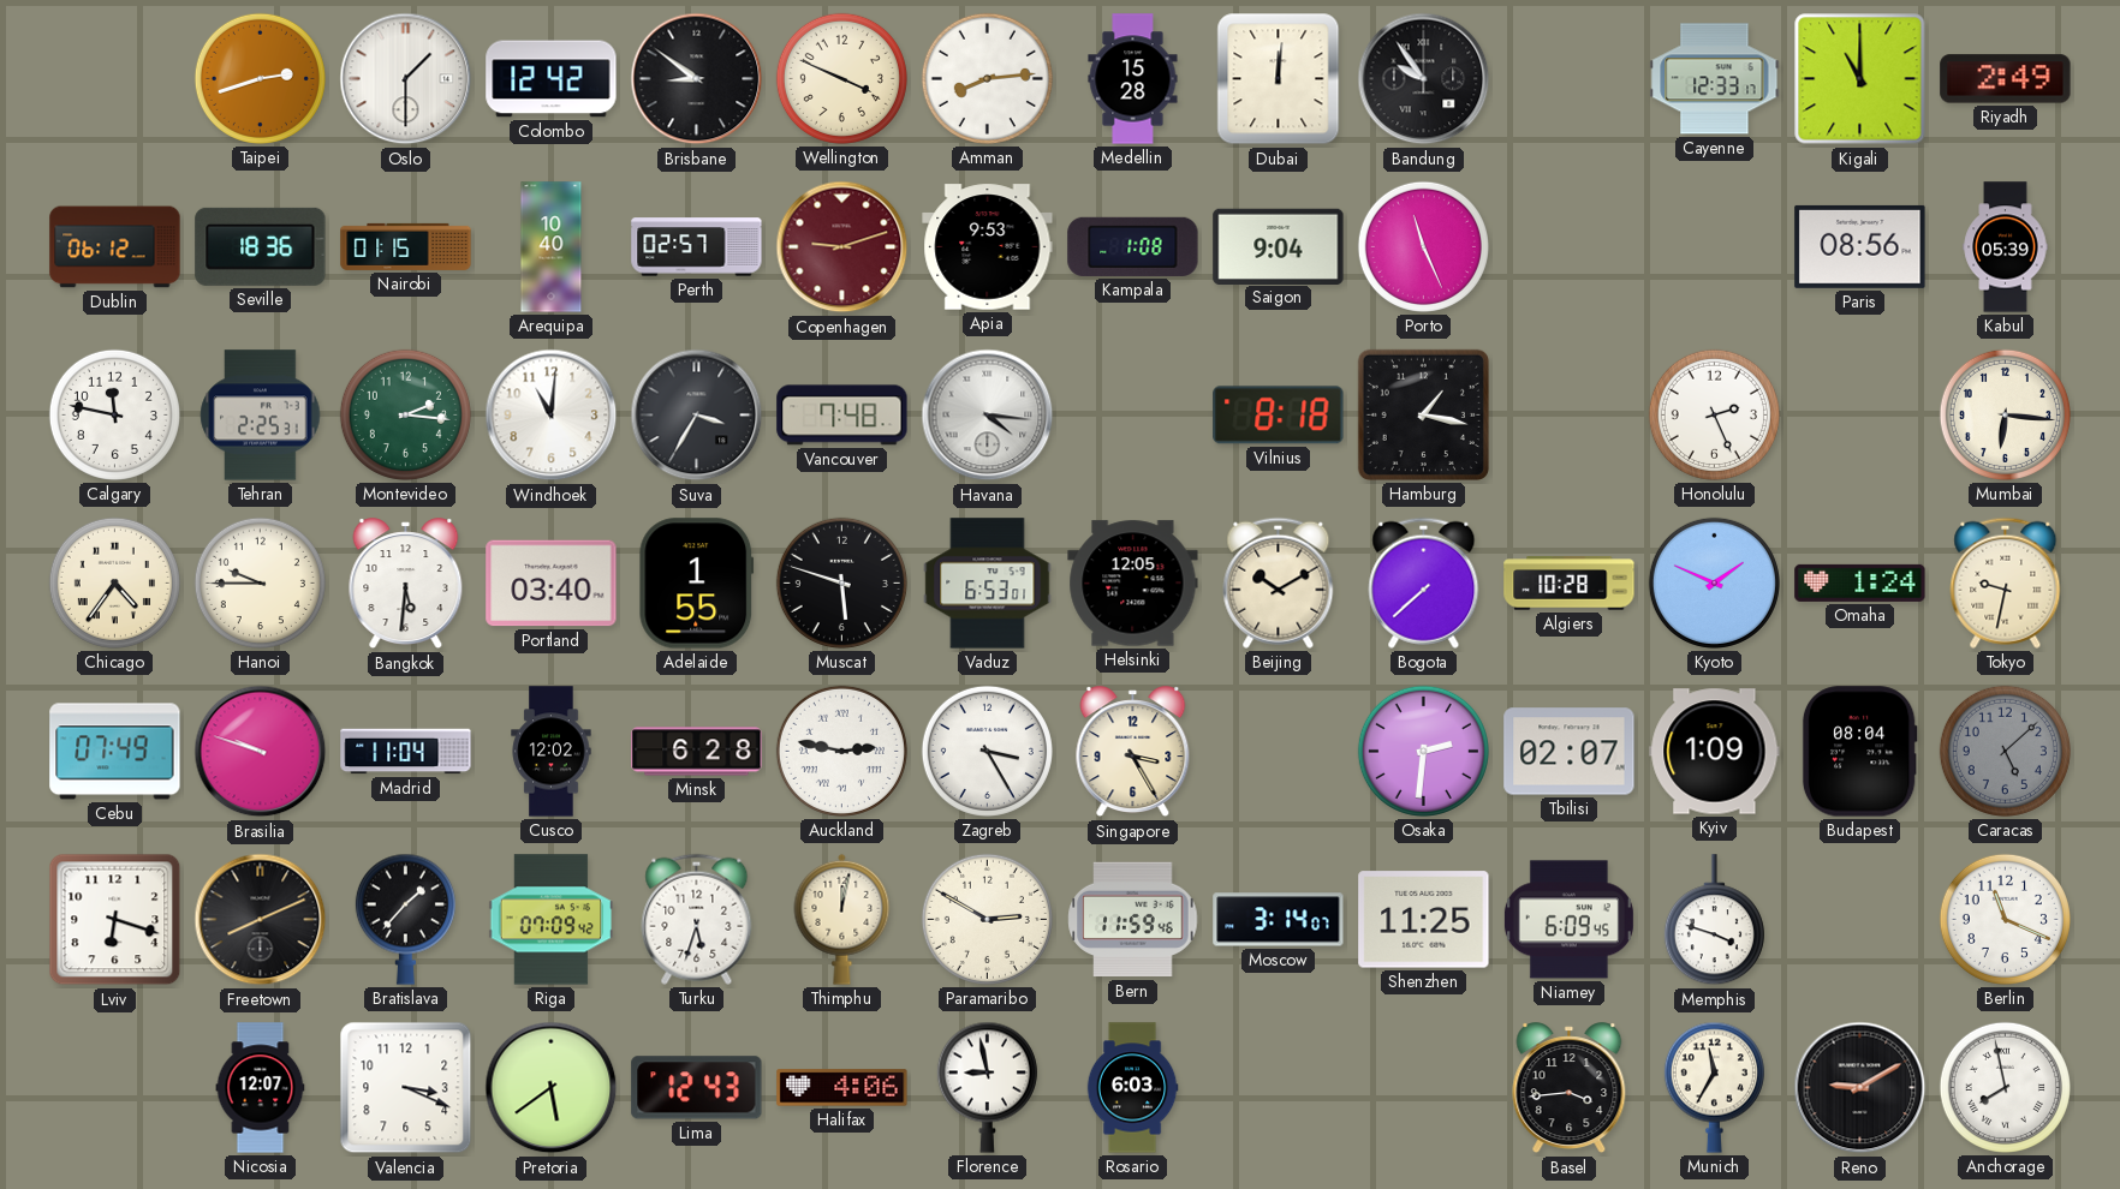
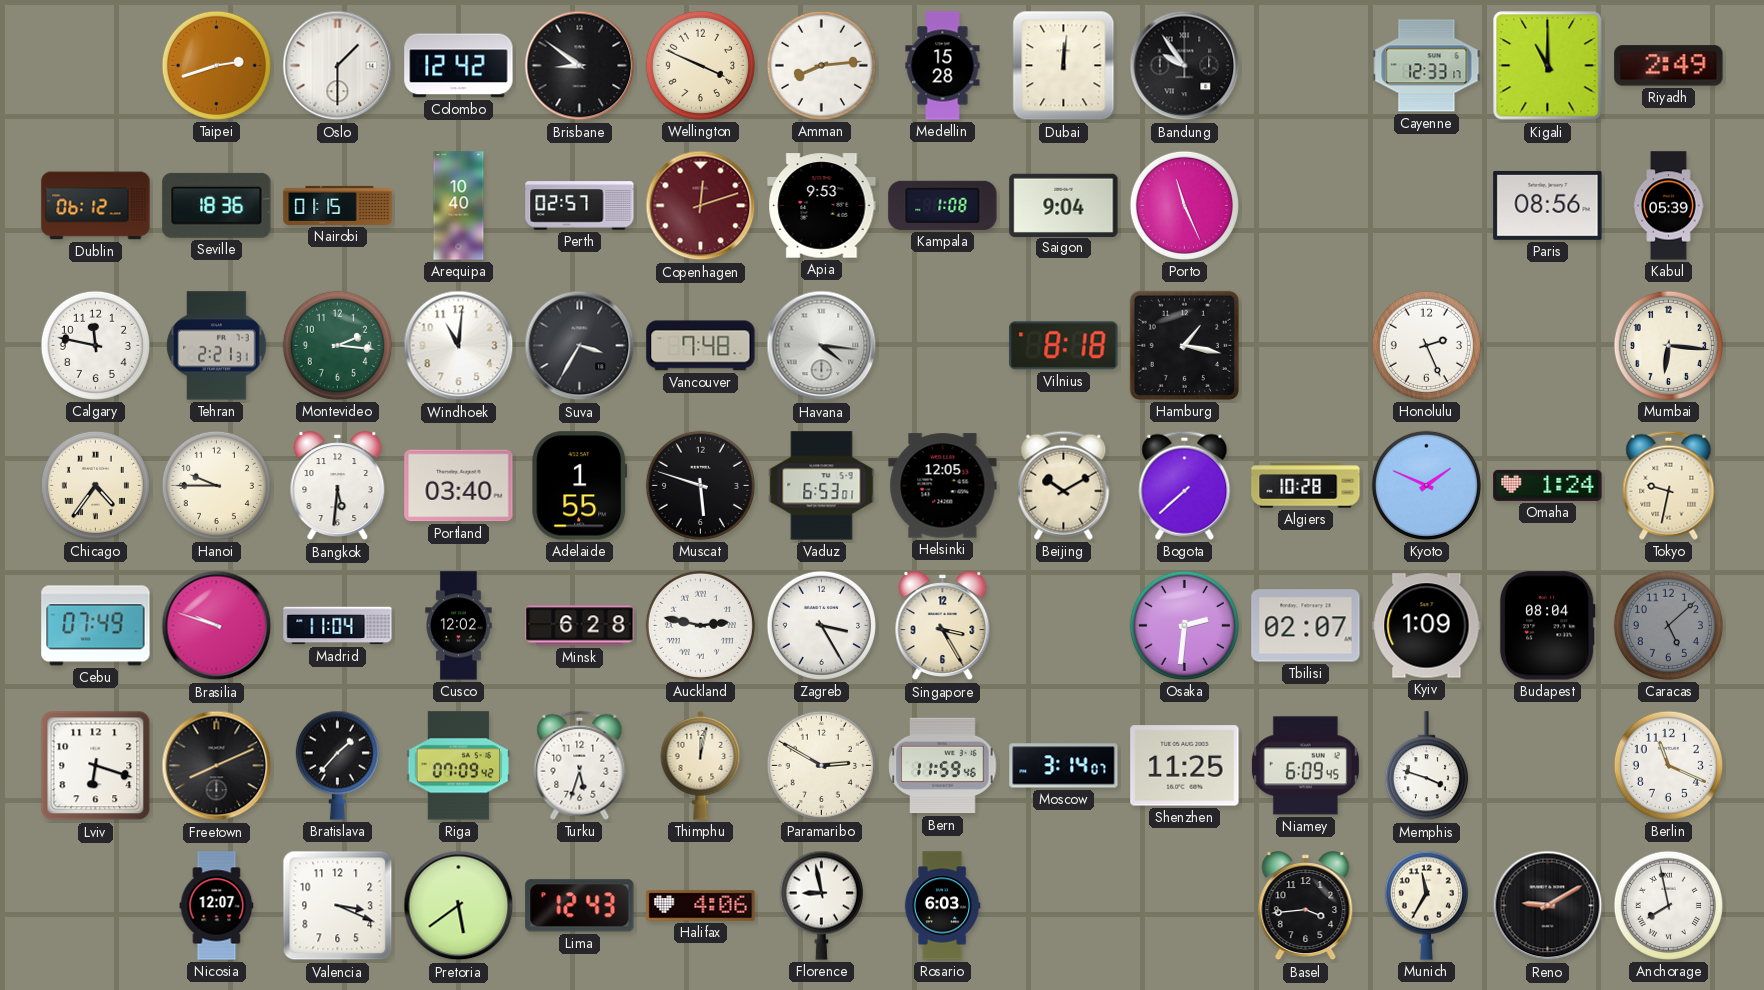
Copenhagen: 9:12 -> 12:12
Tehran: 2:25 -> 2:21
